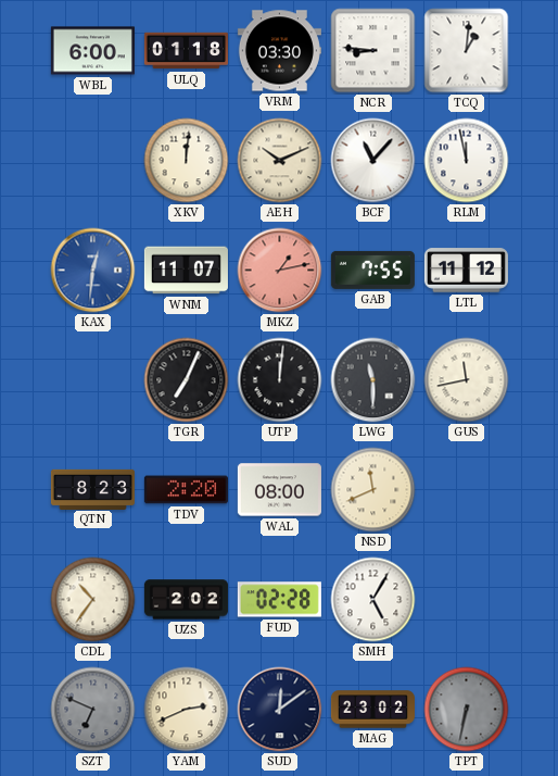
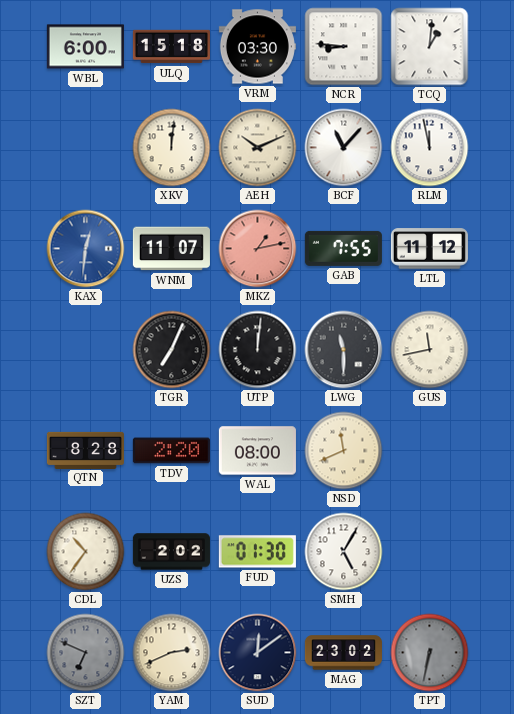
ULQ: 01:18 -> 15:18
QTN: 8:23 -> 8:28
FUD: 02:28 -> 01:30
